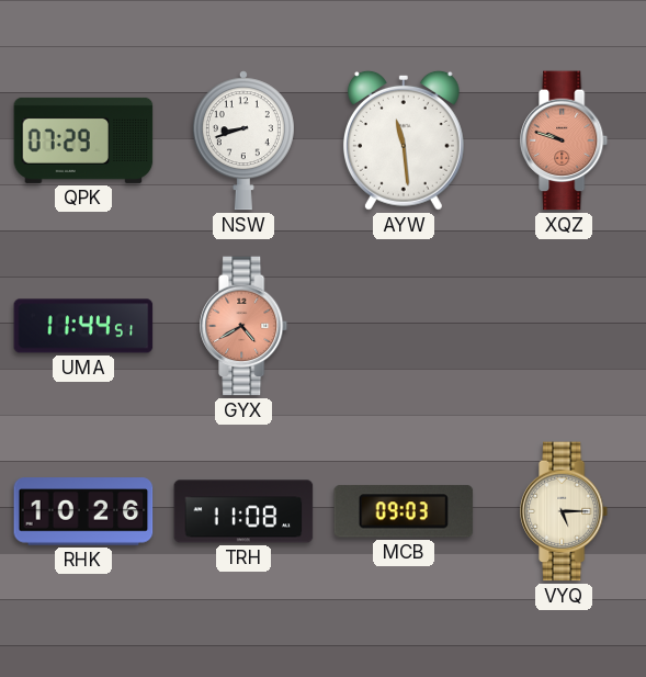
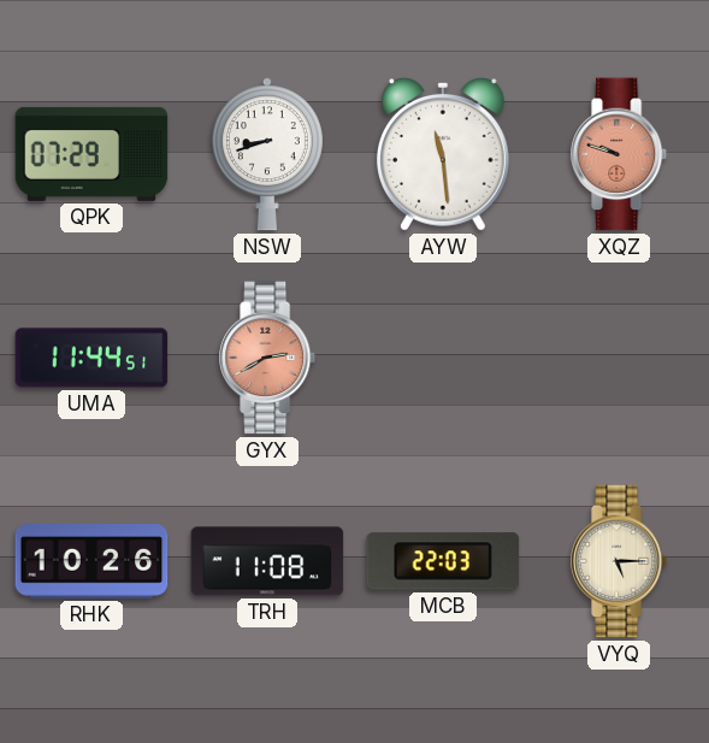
GYX: 4:40 -> 2:40
MCB: 09:03 -> 22:03
